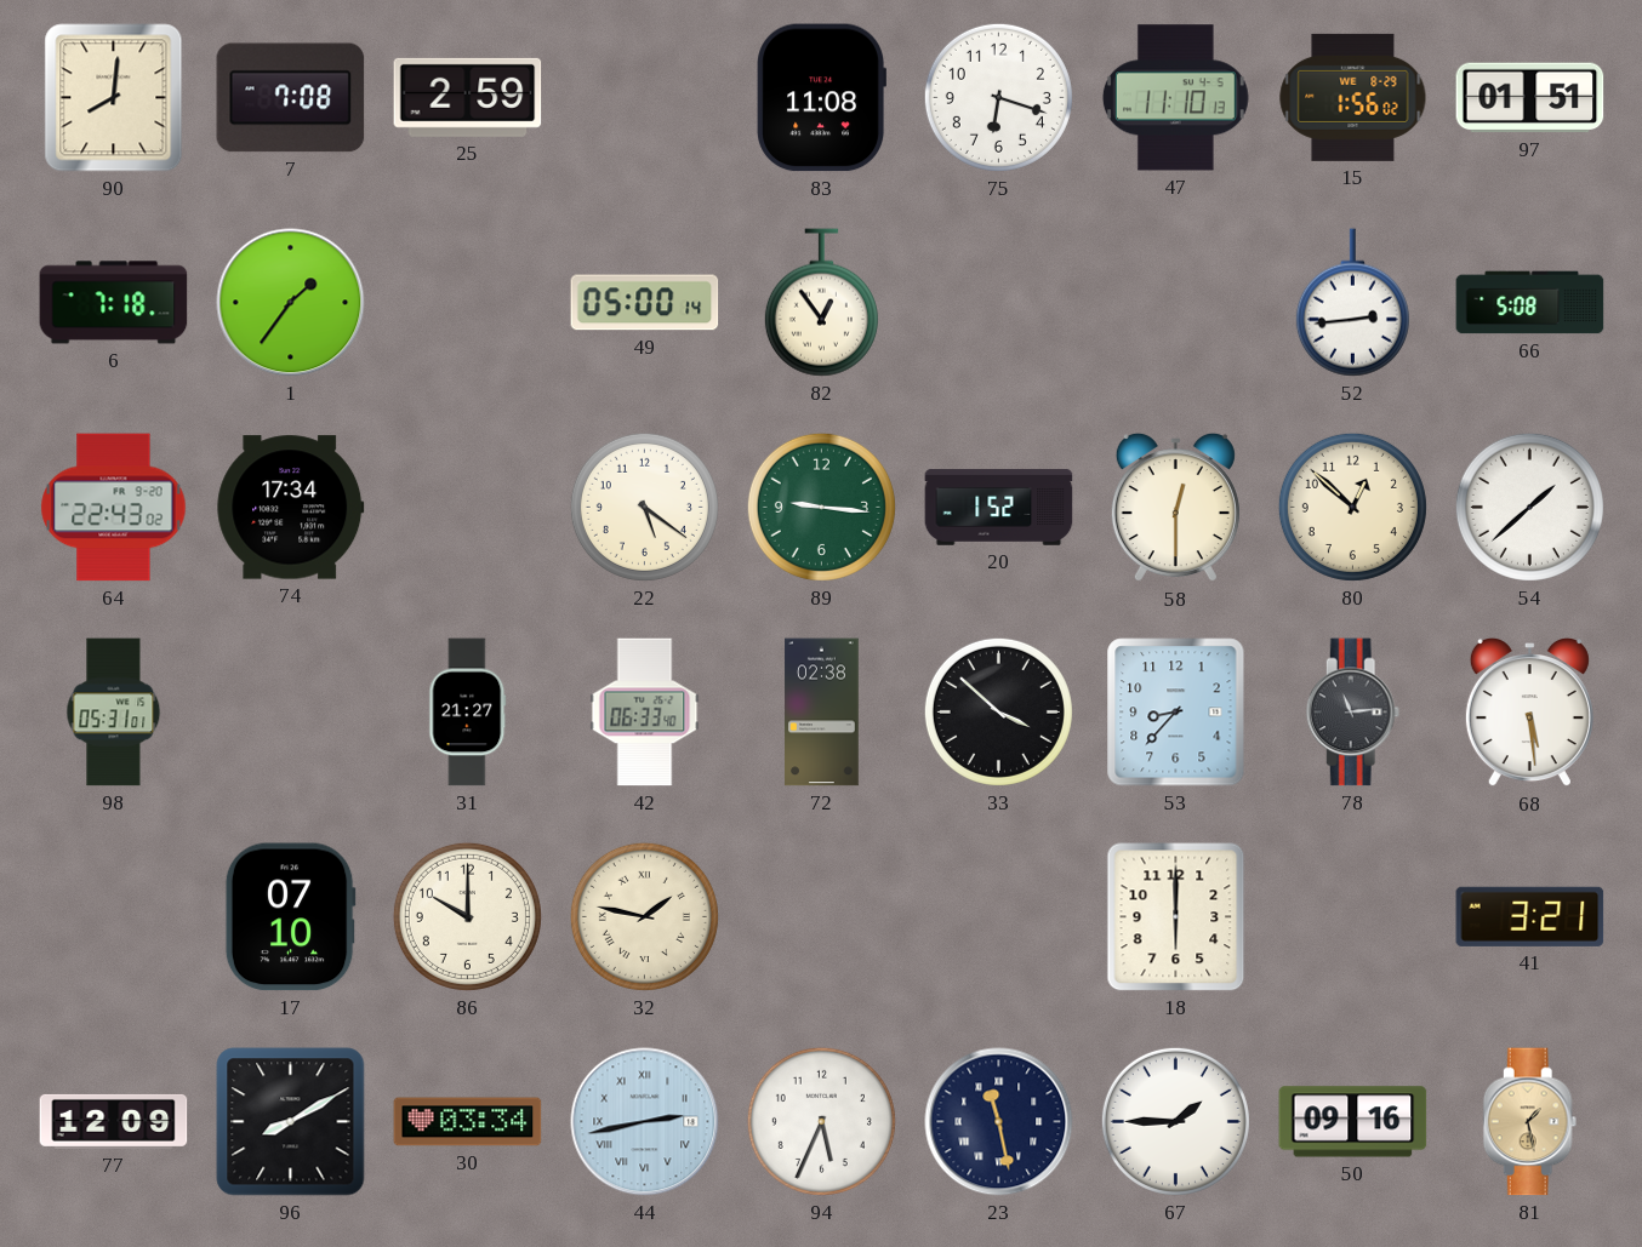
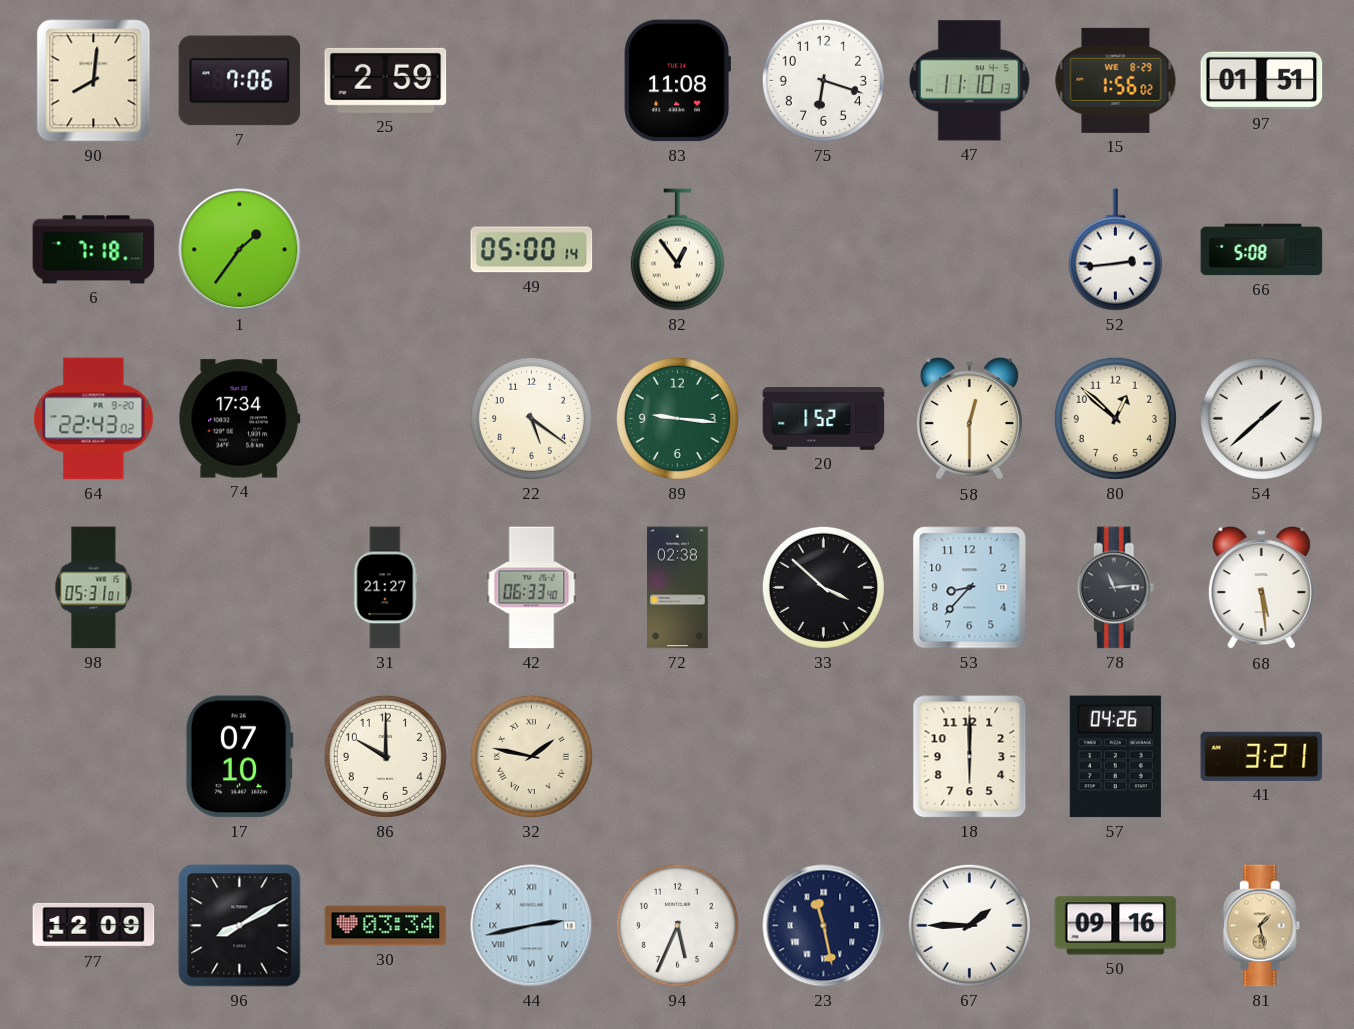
7: 7:08 -> 7:06
57: none -> 04:26
